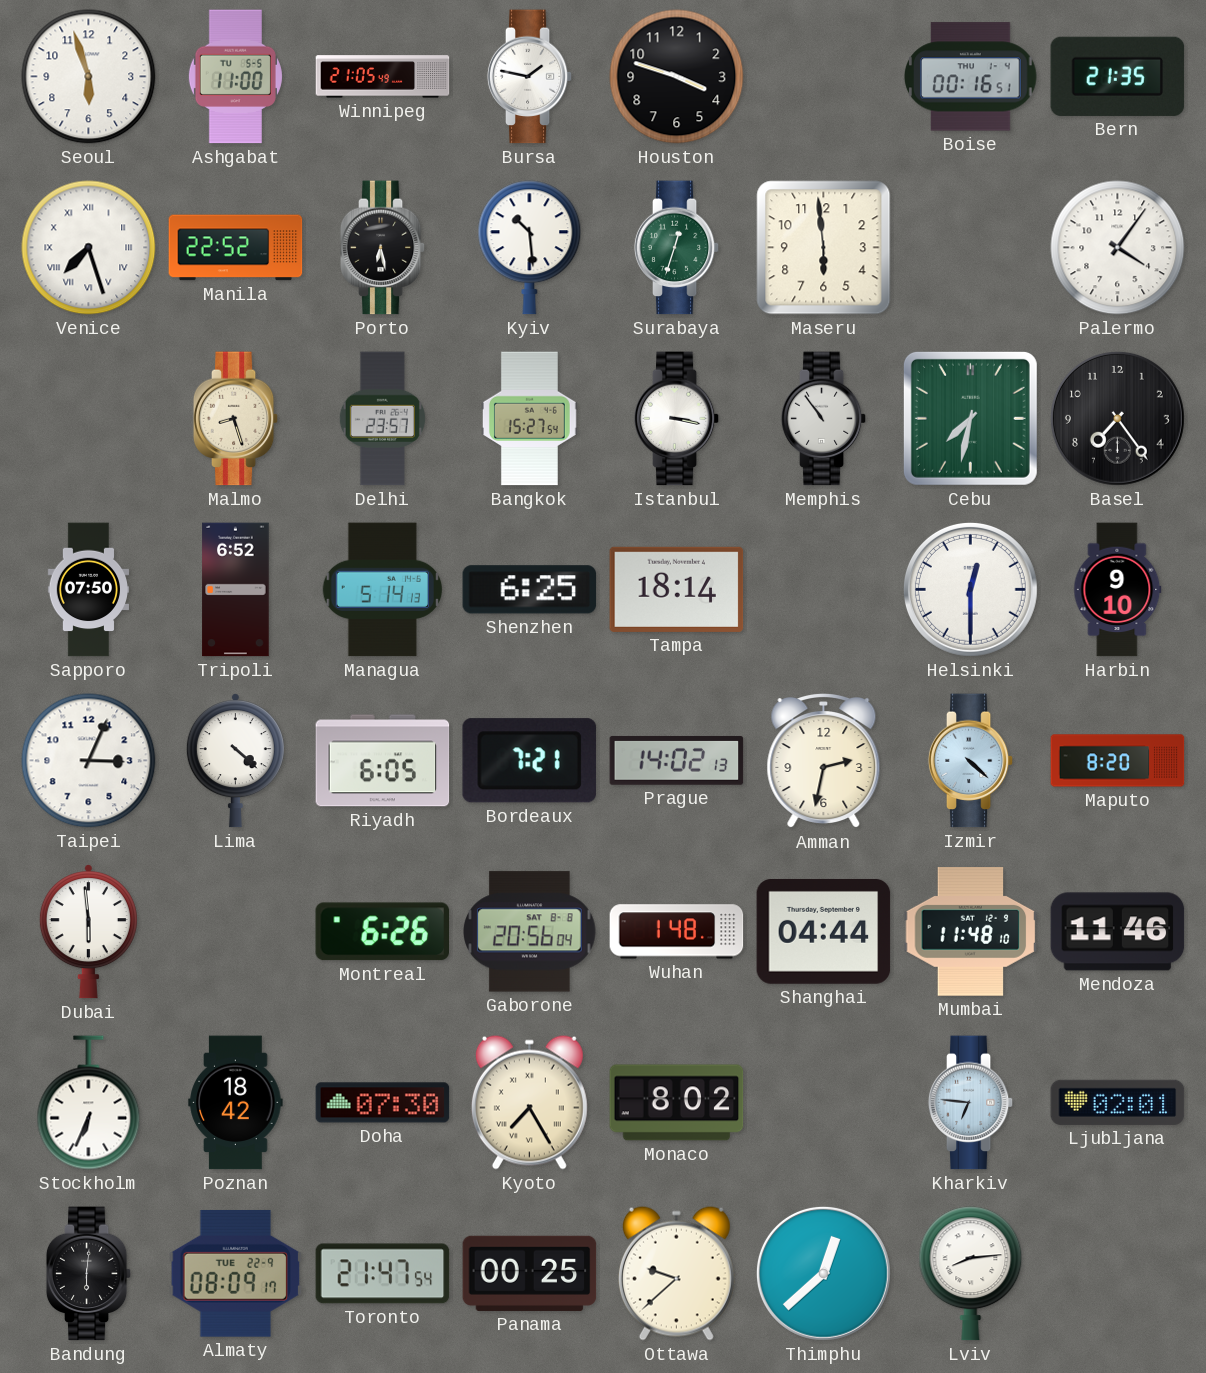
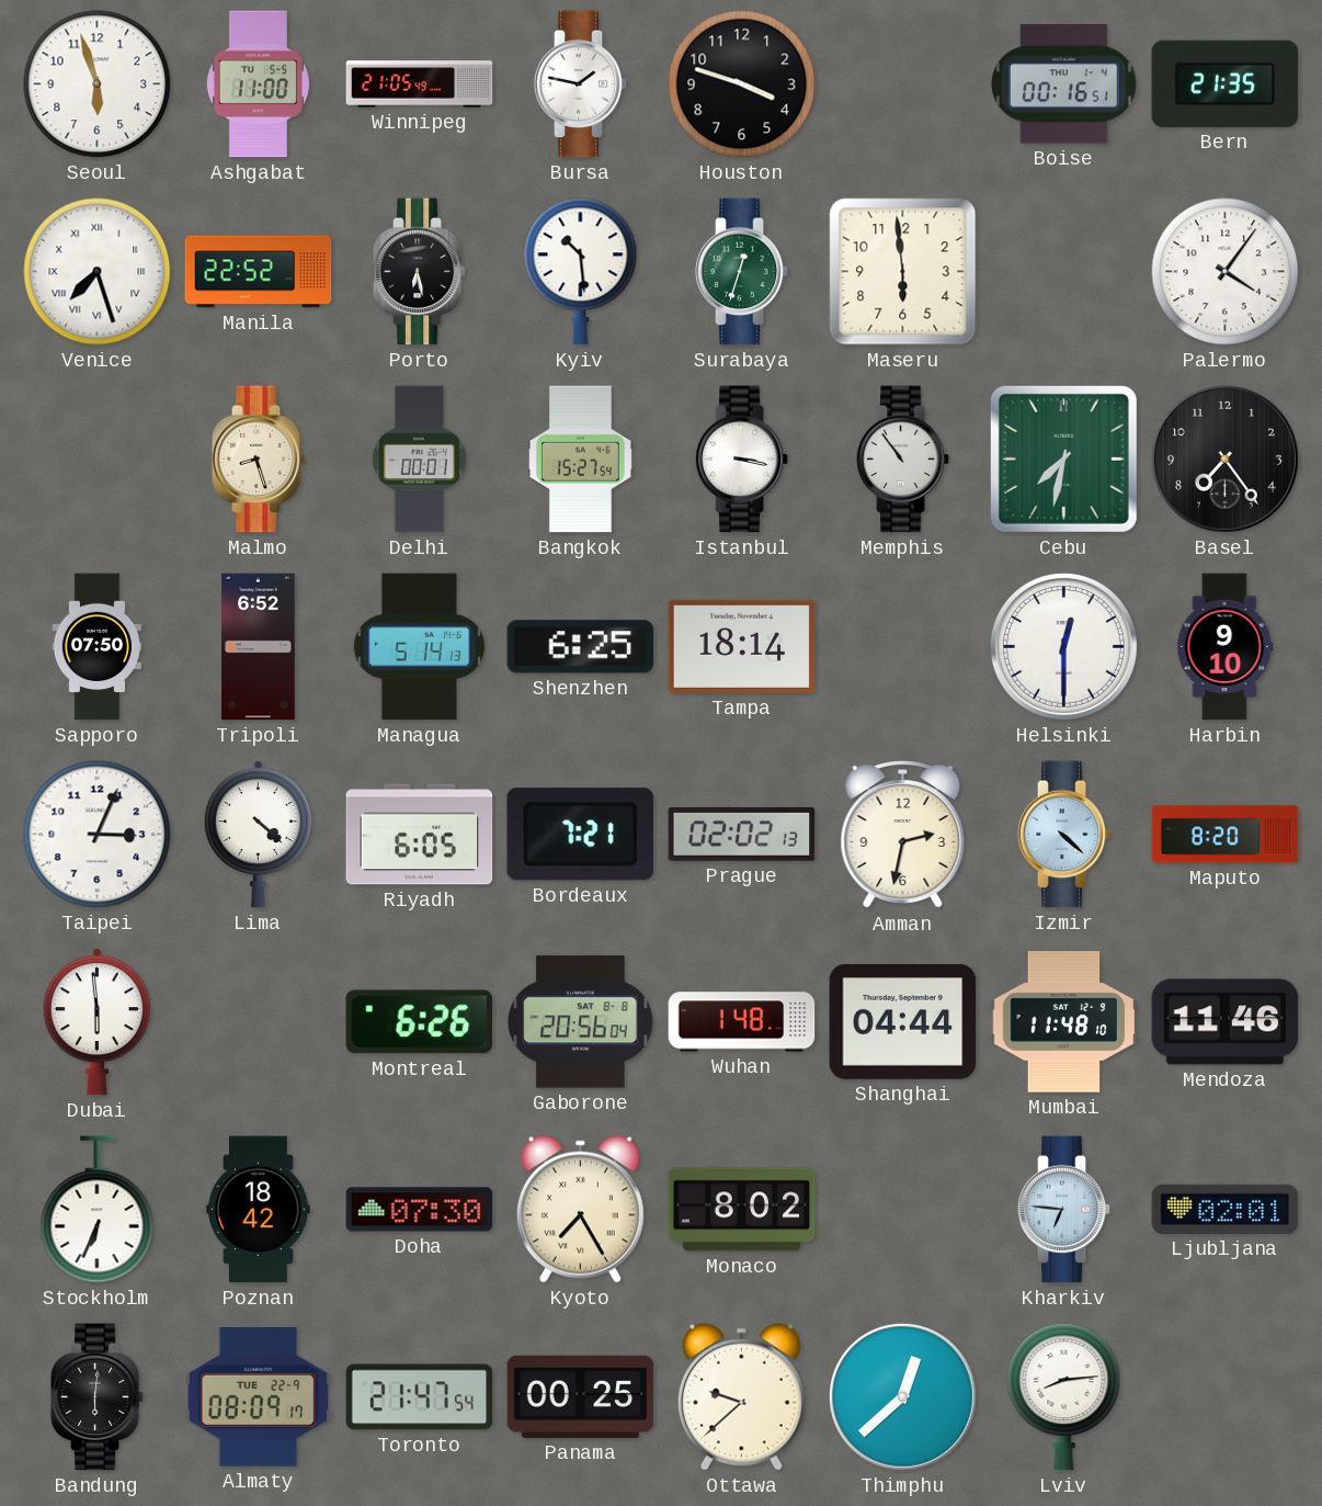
Delhi: 23:57 -> 00:01
Prague: 14:02 -> 02:02
